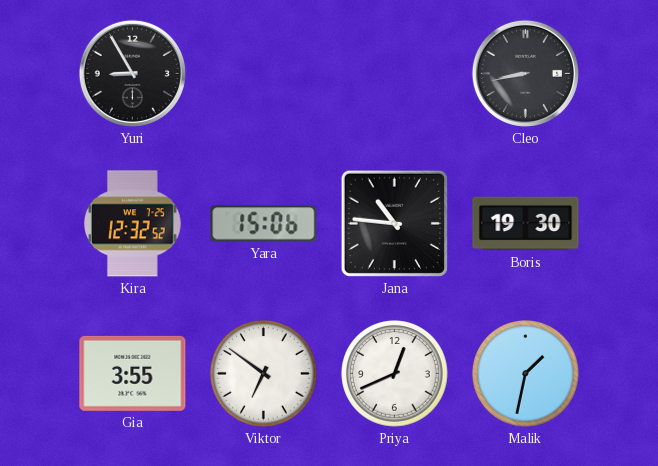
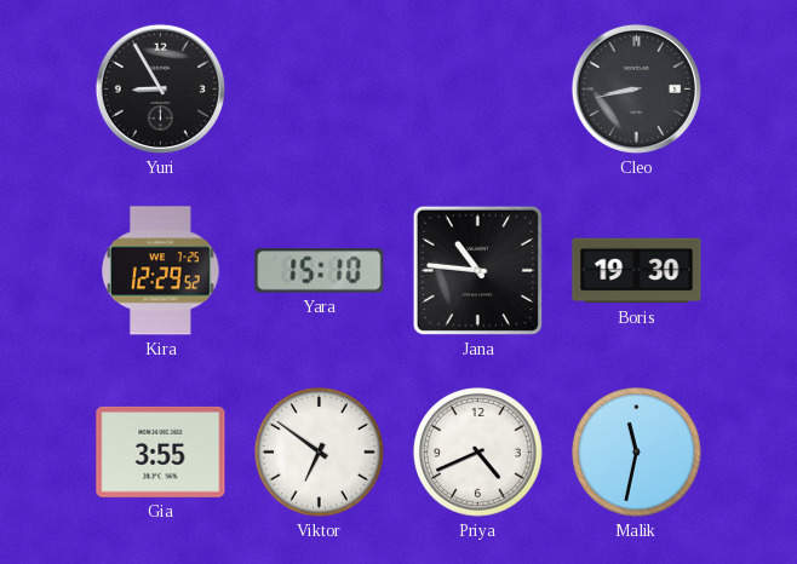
Kira: 12:32 -> 12:29
Yara: 15:06 -> 15:10
Priya: 12:41 -> 4:41
Malik: 1:32 -> 11:32
